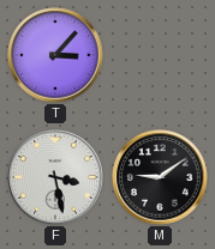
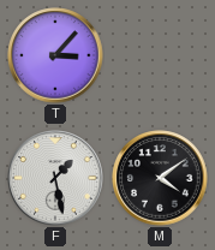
F: 3:28 -> 1:28
M: 9:09 -> 4:09
